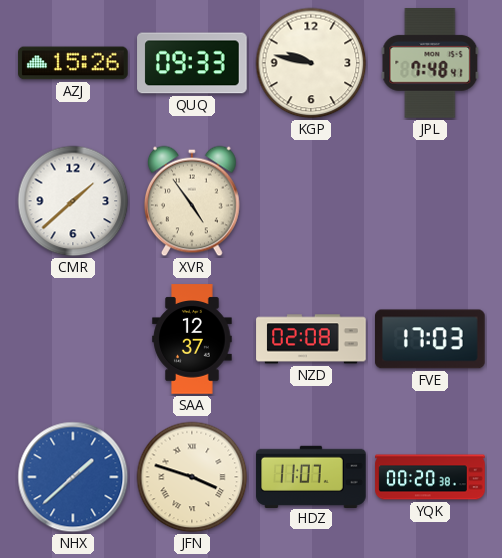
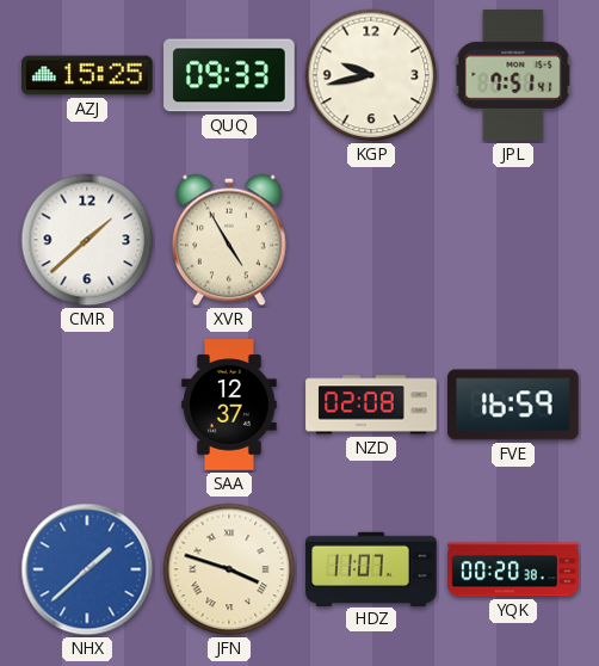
AZJ: 15:26 -> 15:25
KGP: 9:47 -> 9:43
JPL: 7:48 -> 7:51
XVR: 4:54 -> 4:55
FVE: 17:03 -> 16:59
